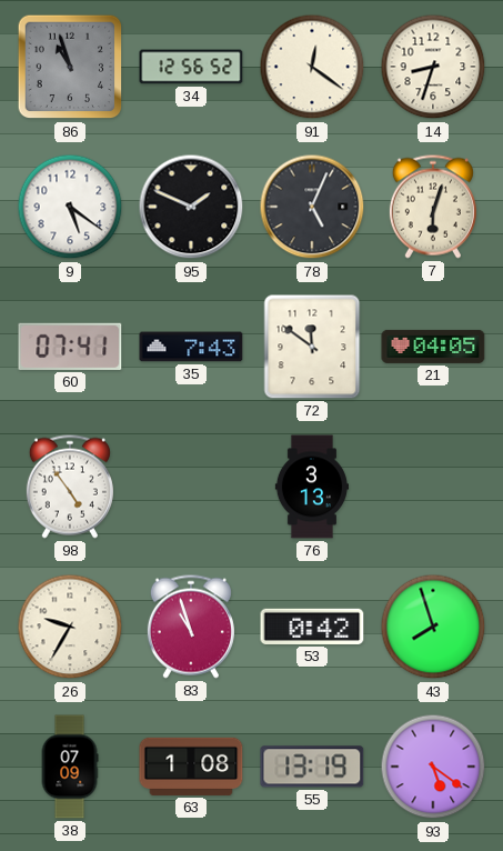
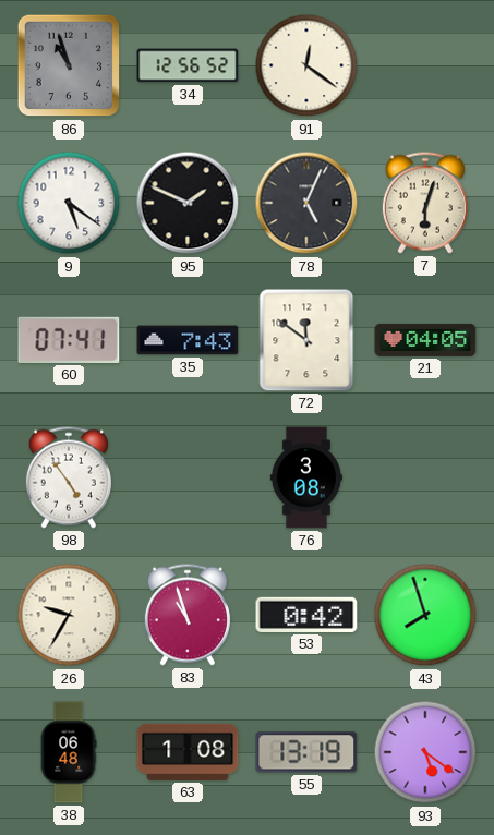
14: 8:33 -> none
76: 3:13 -> 3:08
38: 07:09 -> 06:48
